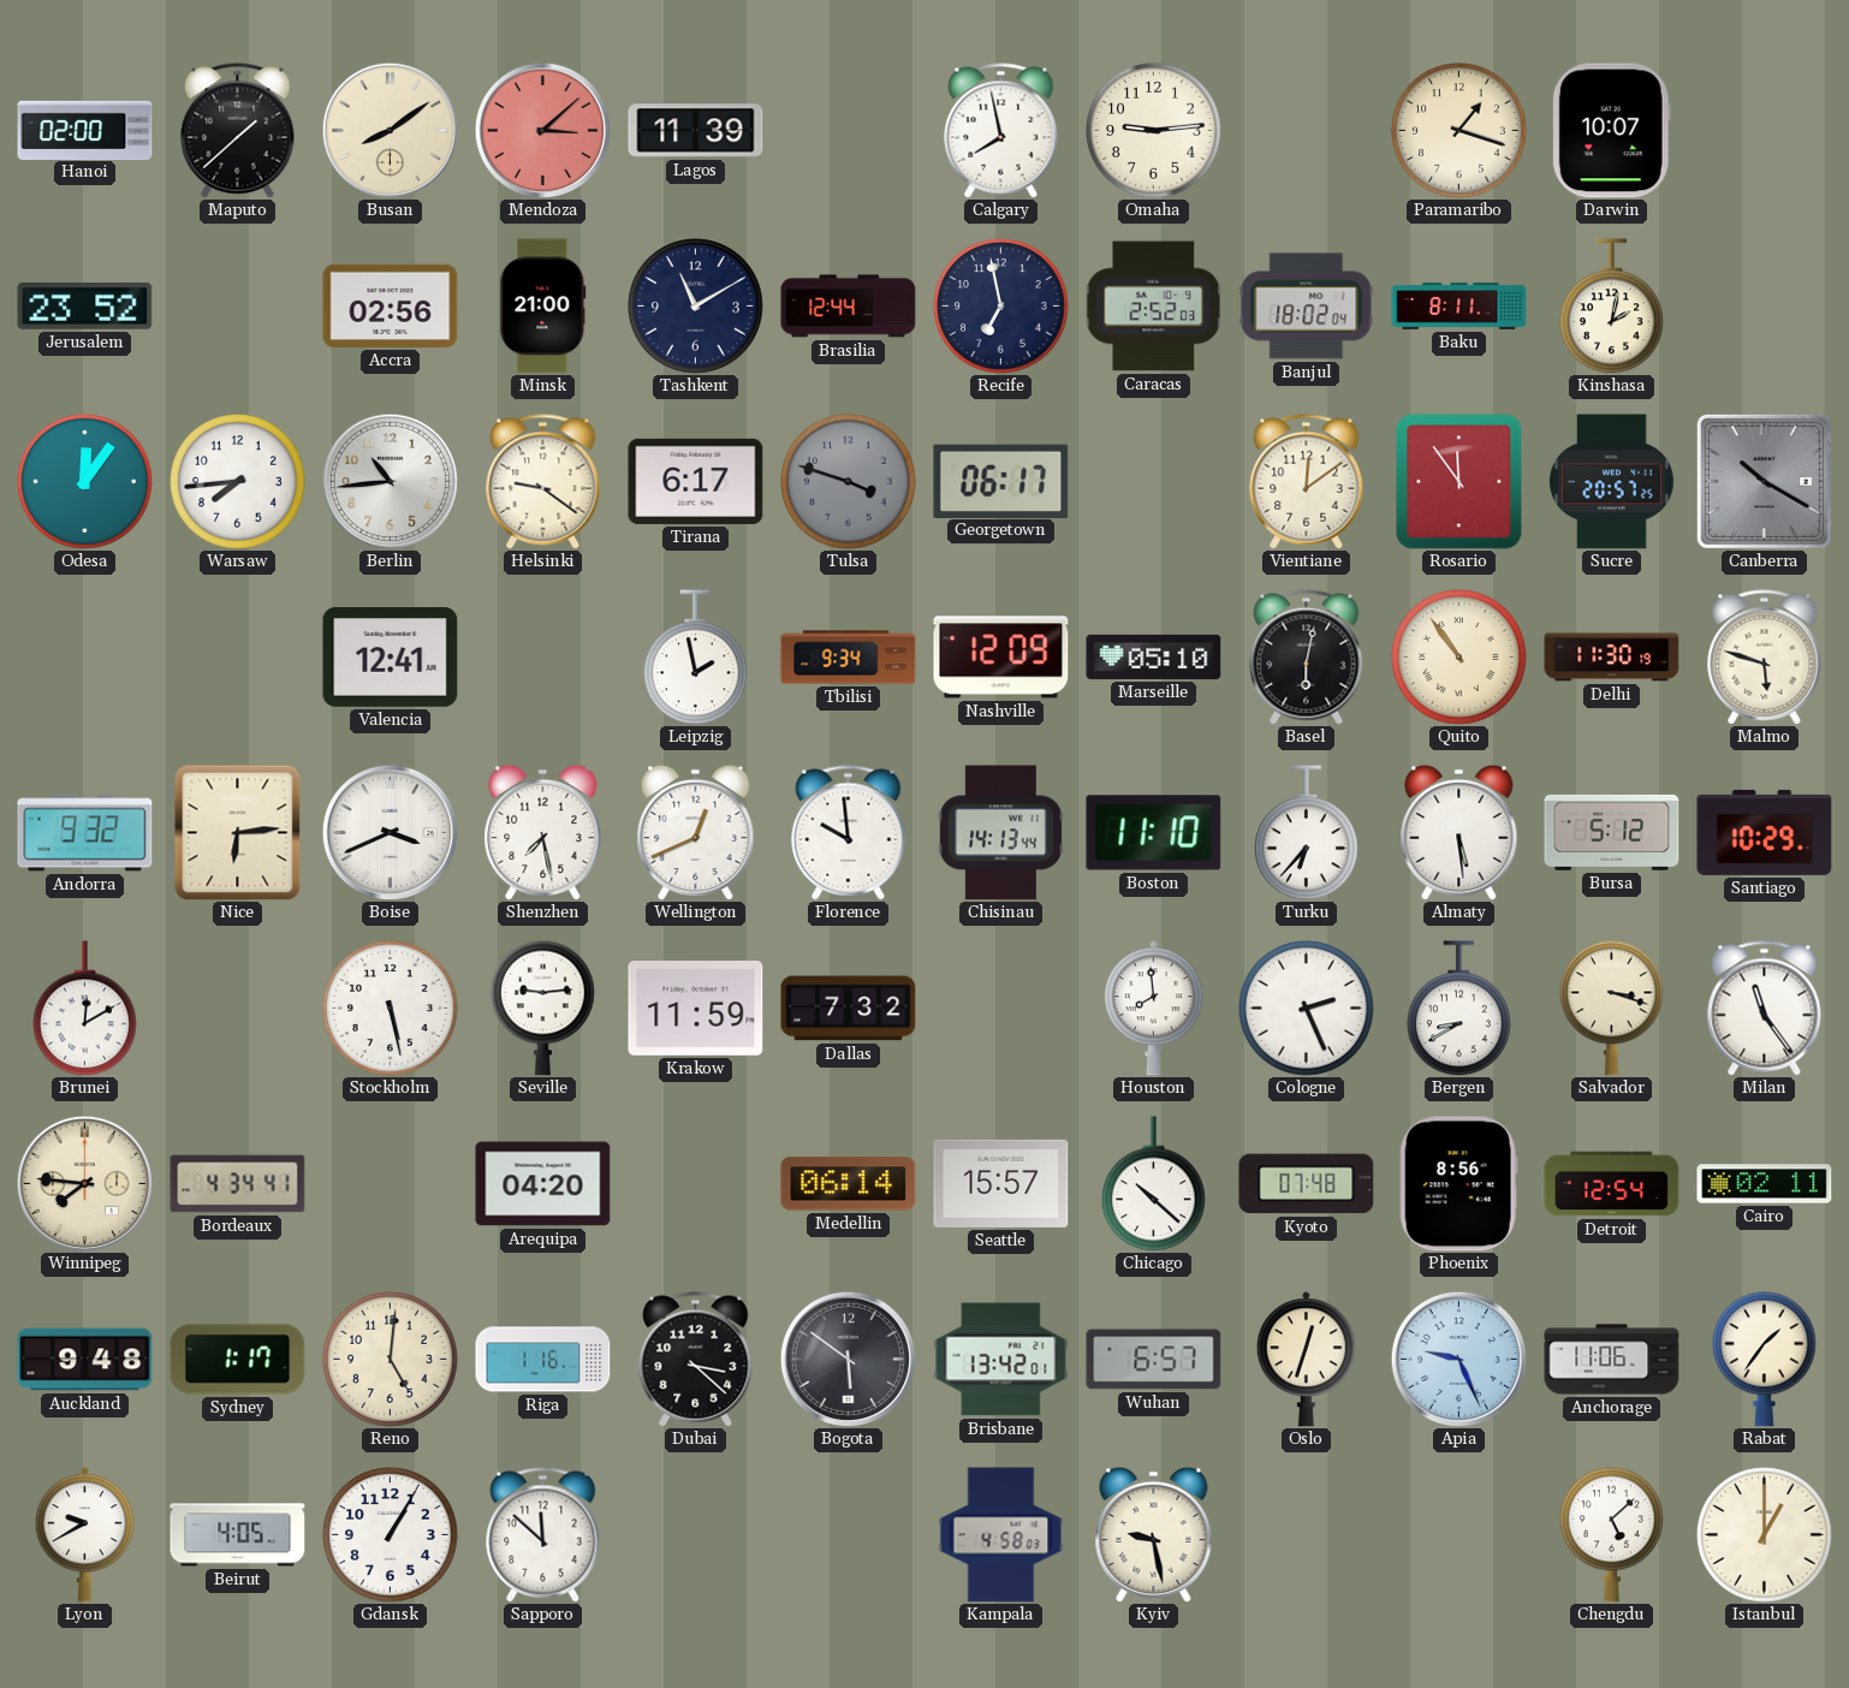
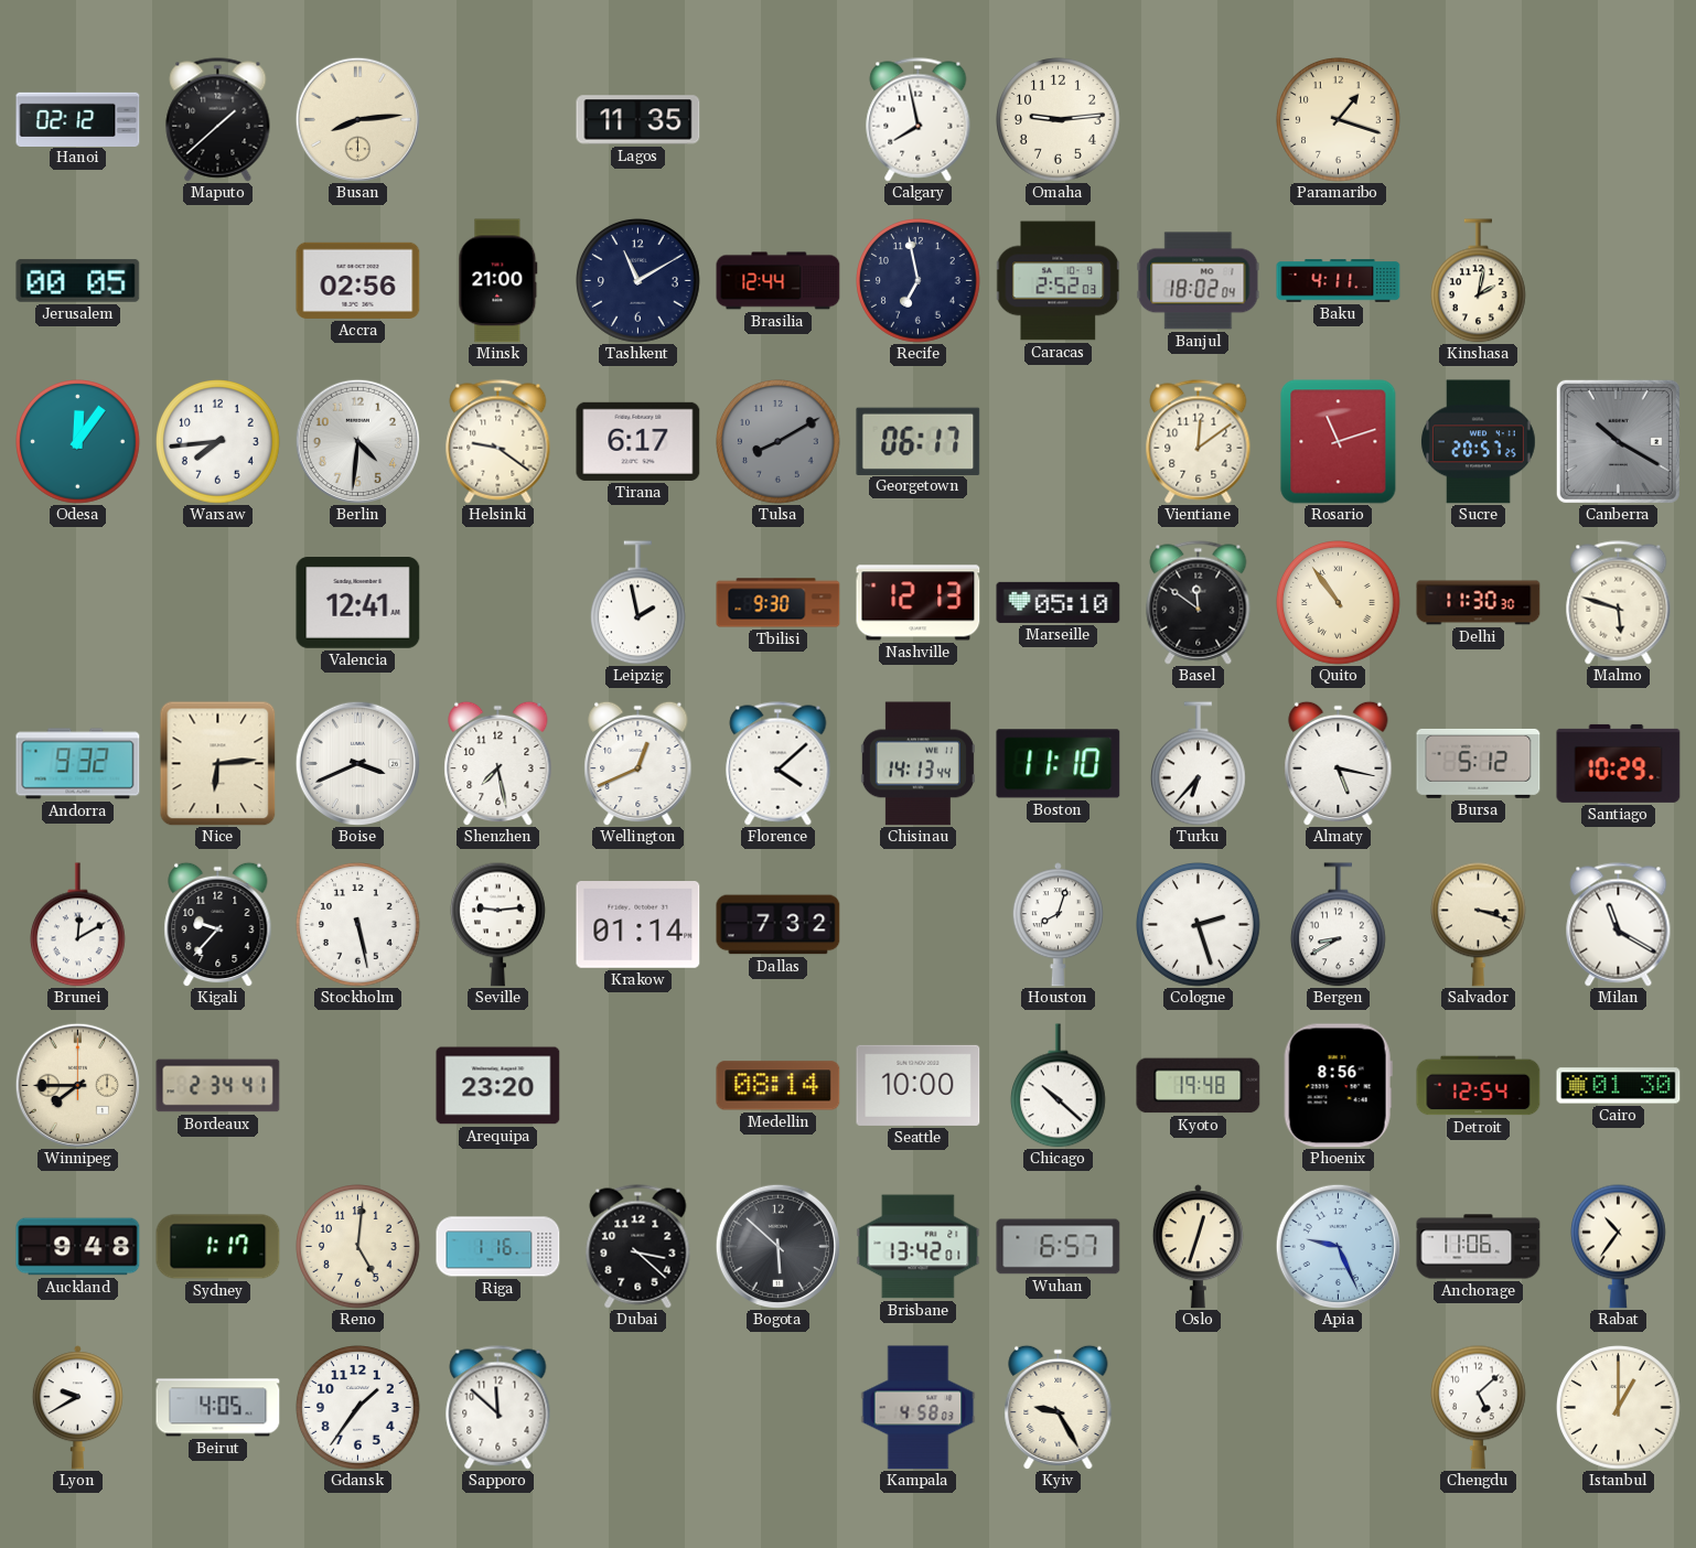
Hanoi: 02:00 -> 02:12
Busan: 8:09 -> 8:14
Mendoza: 3:08 -> none
Lagos: 11:39 -> 11:35
Darwin: 10:07 -> none
Jerusalem: 23:52 -> 00:05
Baku: 8:11 -> 4:11
Berlin: 10:44 -> 4:31
Tulsa: 3:48 -> 8:10
Rosario: 11:54 -> 11:12
Tbilisi: 9:34 -> 9:30
Nashville: 12:09 -> 12:13
Basel: 6:02 -> 11:51
Delhi: 11:30:19 -> 11:30:30
Florence: 9:59 -> 4:08
Almaty: 5:29 -> 5:17
Kigali: none -> 9:37
Krakow: 11:59 -> 01:14
Houston: 7:59 -> 8:03
Cologne: 2:26 -> 2:27
Milan: 11:24 -> 11:20
Winnipeg: 7:46 -> 7:45
Bordeaux: 4:34 -> 2:34
Arequipa: 04:20 -> 23:20
Medellin: 06:14 -> 08:14
Seattle: 15:57 -> 10:00
Kyoto: 07:48 -> 19:48
Cairo: 02:11 -> 01:30
Bogota: 5:51 -> 5:52
Rabat: 1:36 -> 10:36
Gdansk: 1:05 -> 1:36
Kyiv: 9:28 -> 9:25
